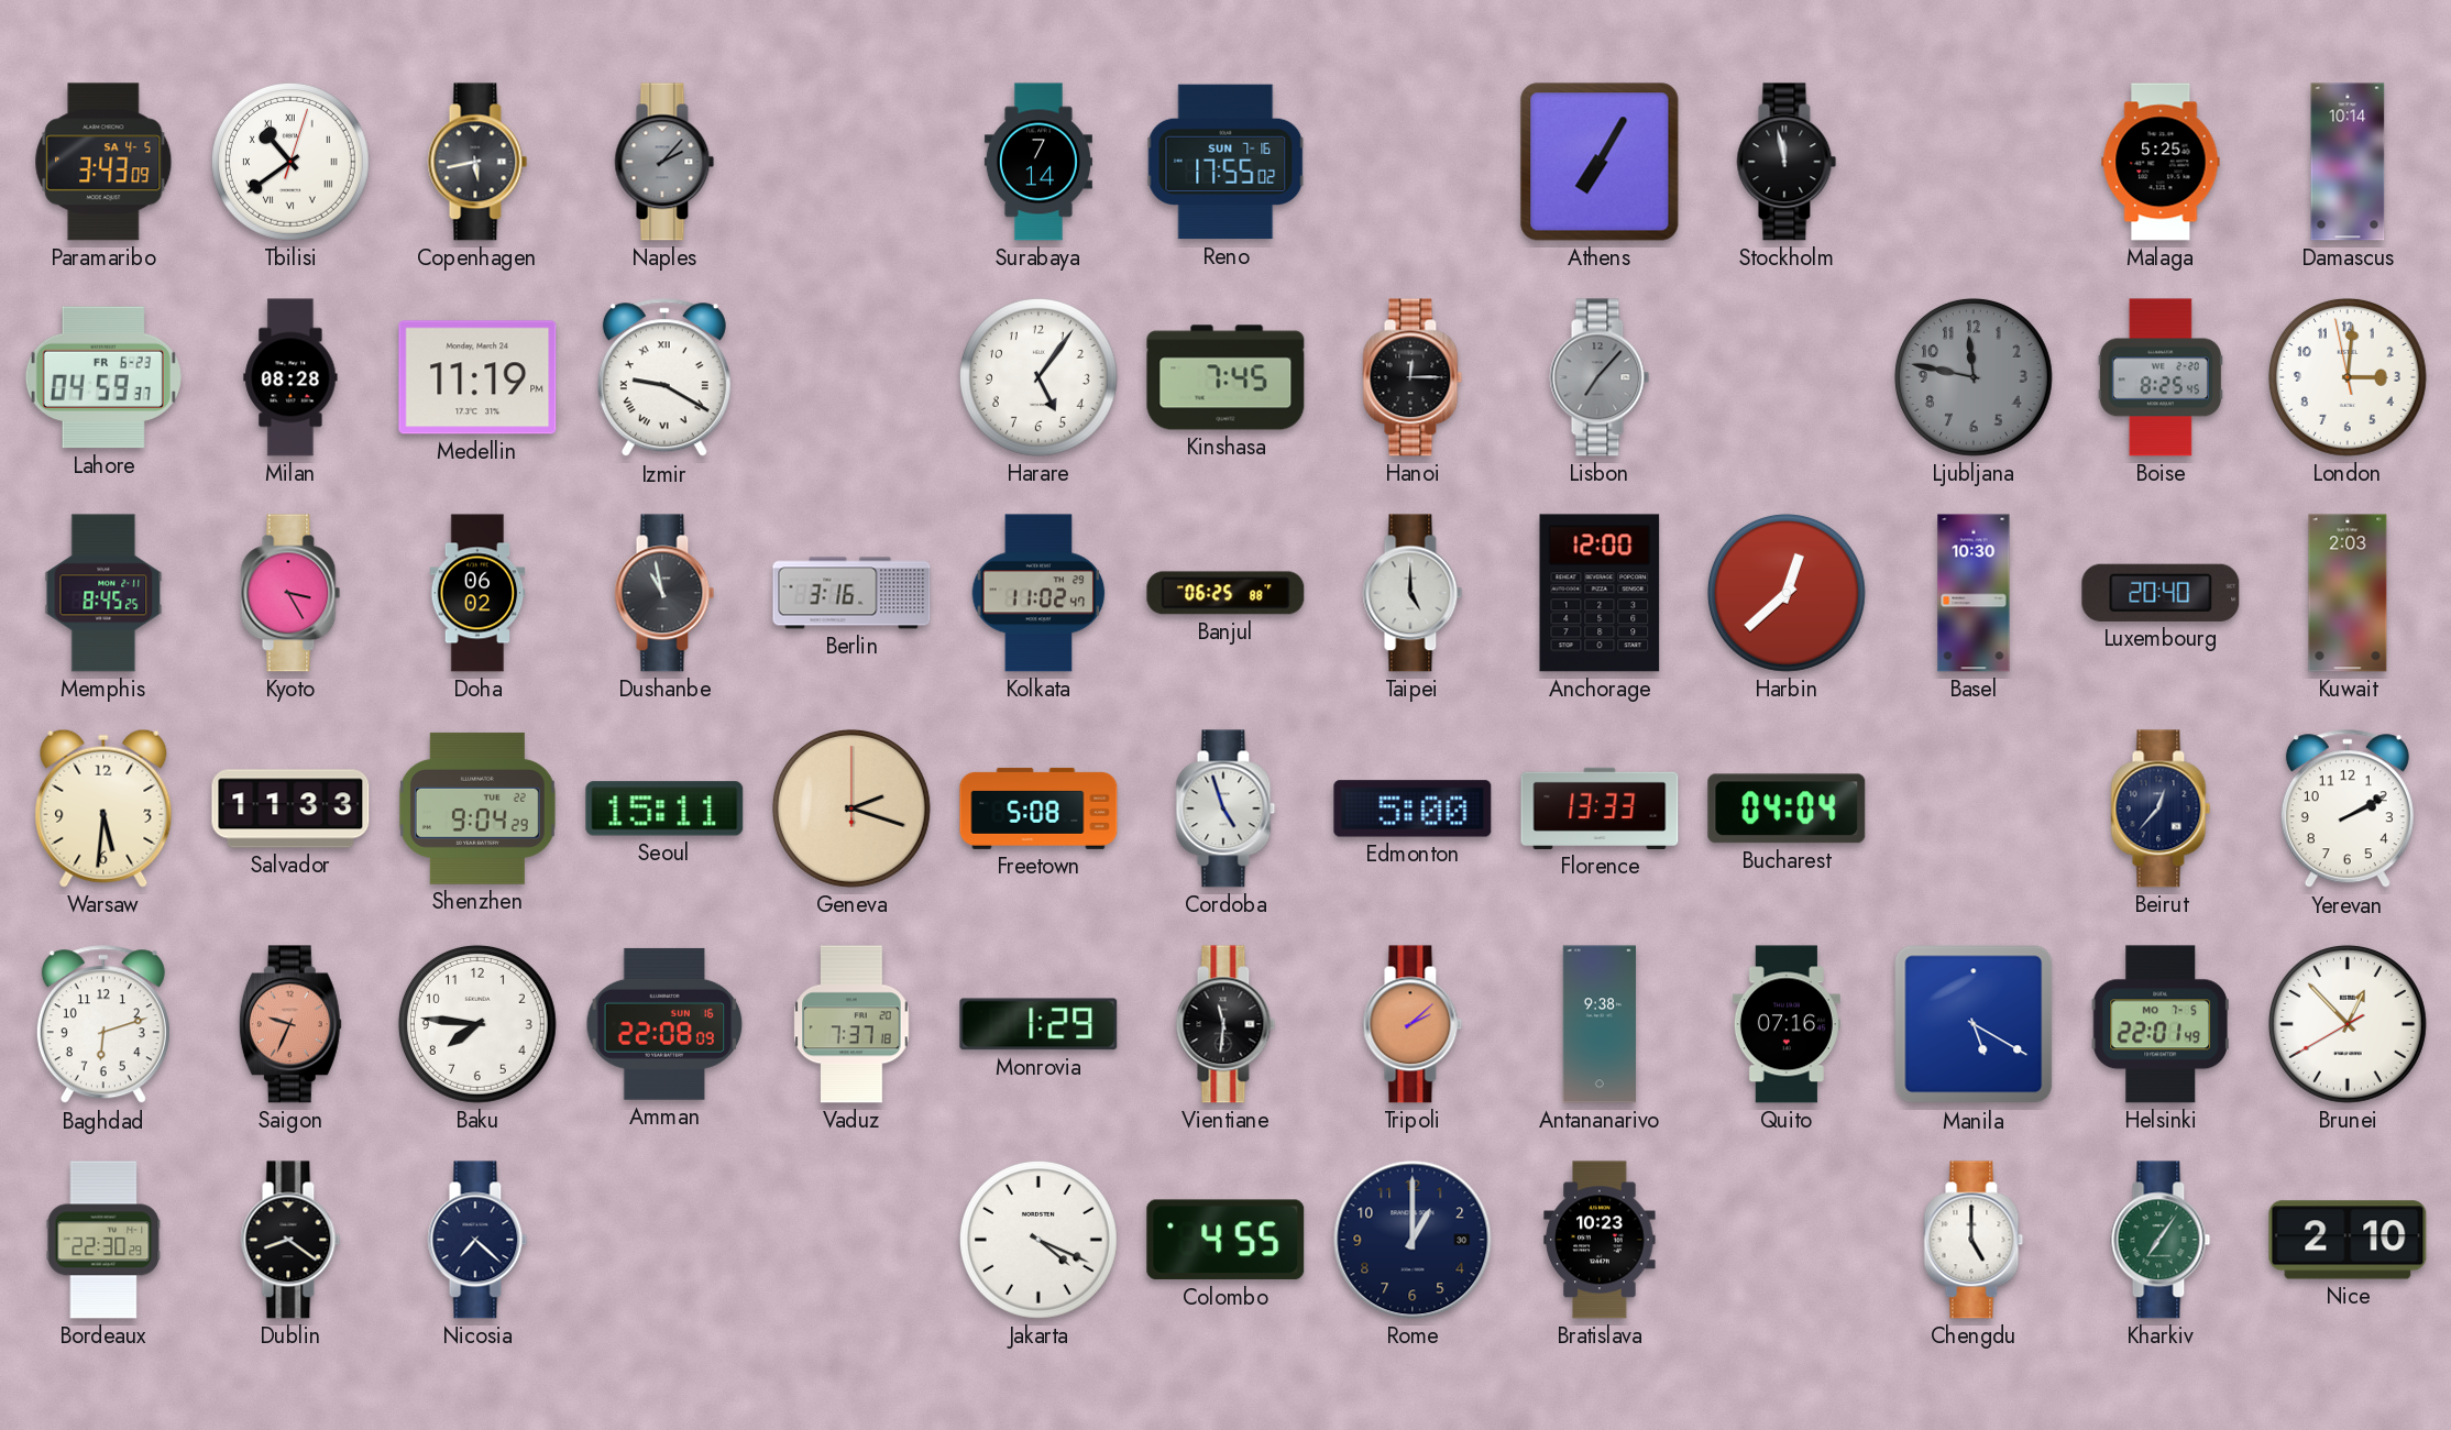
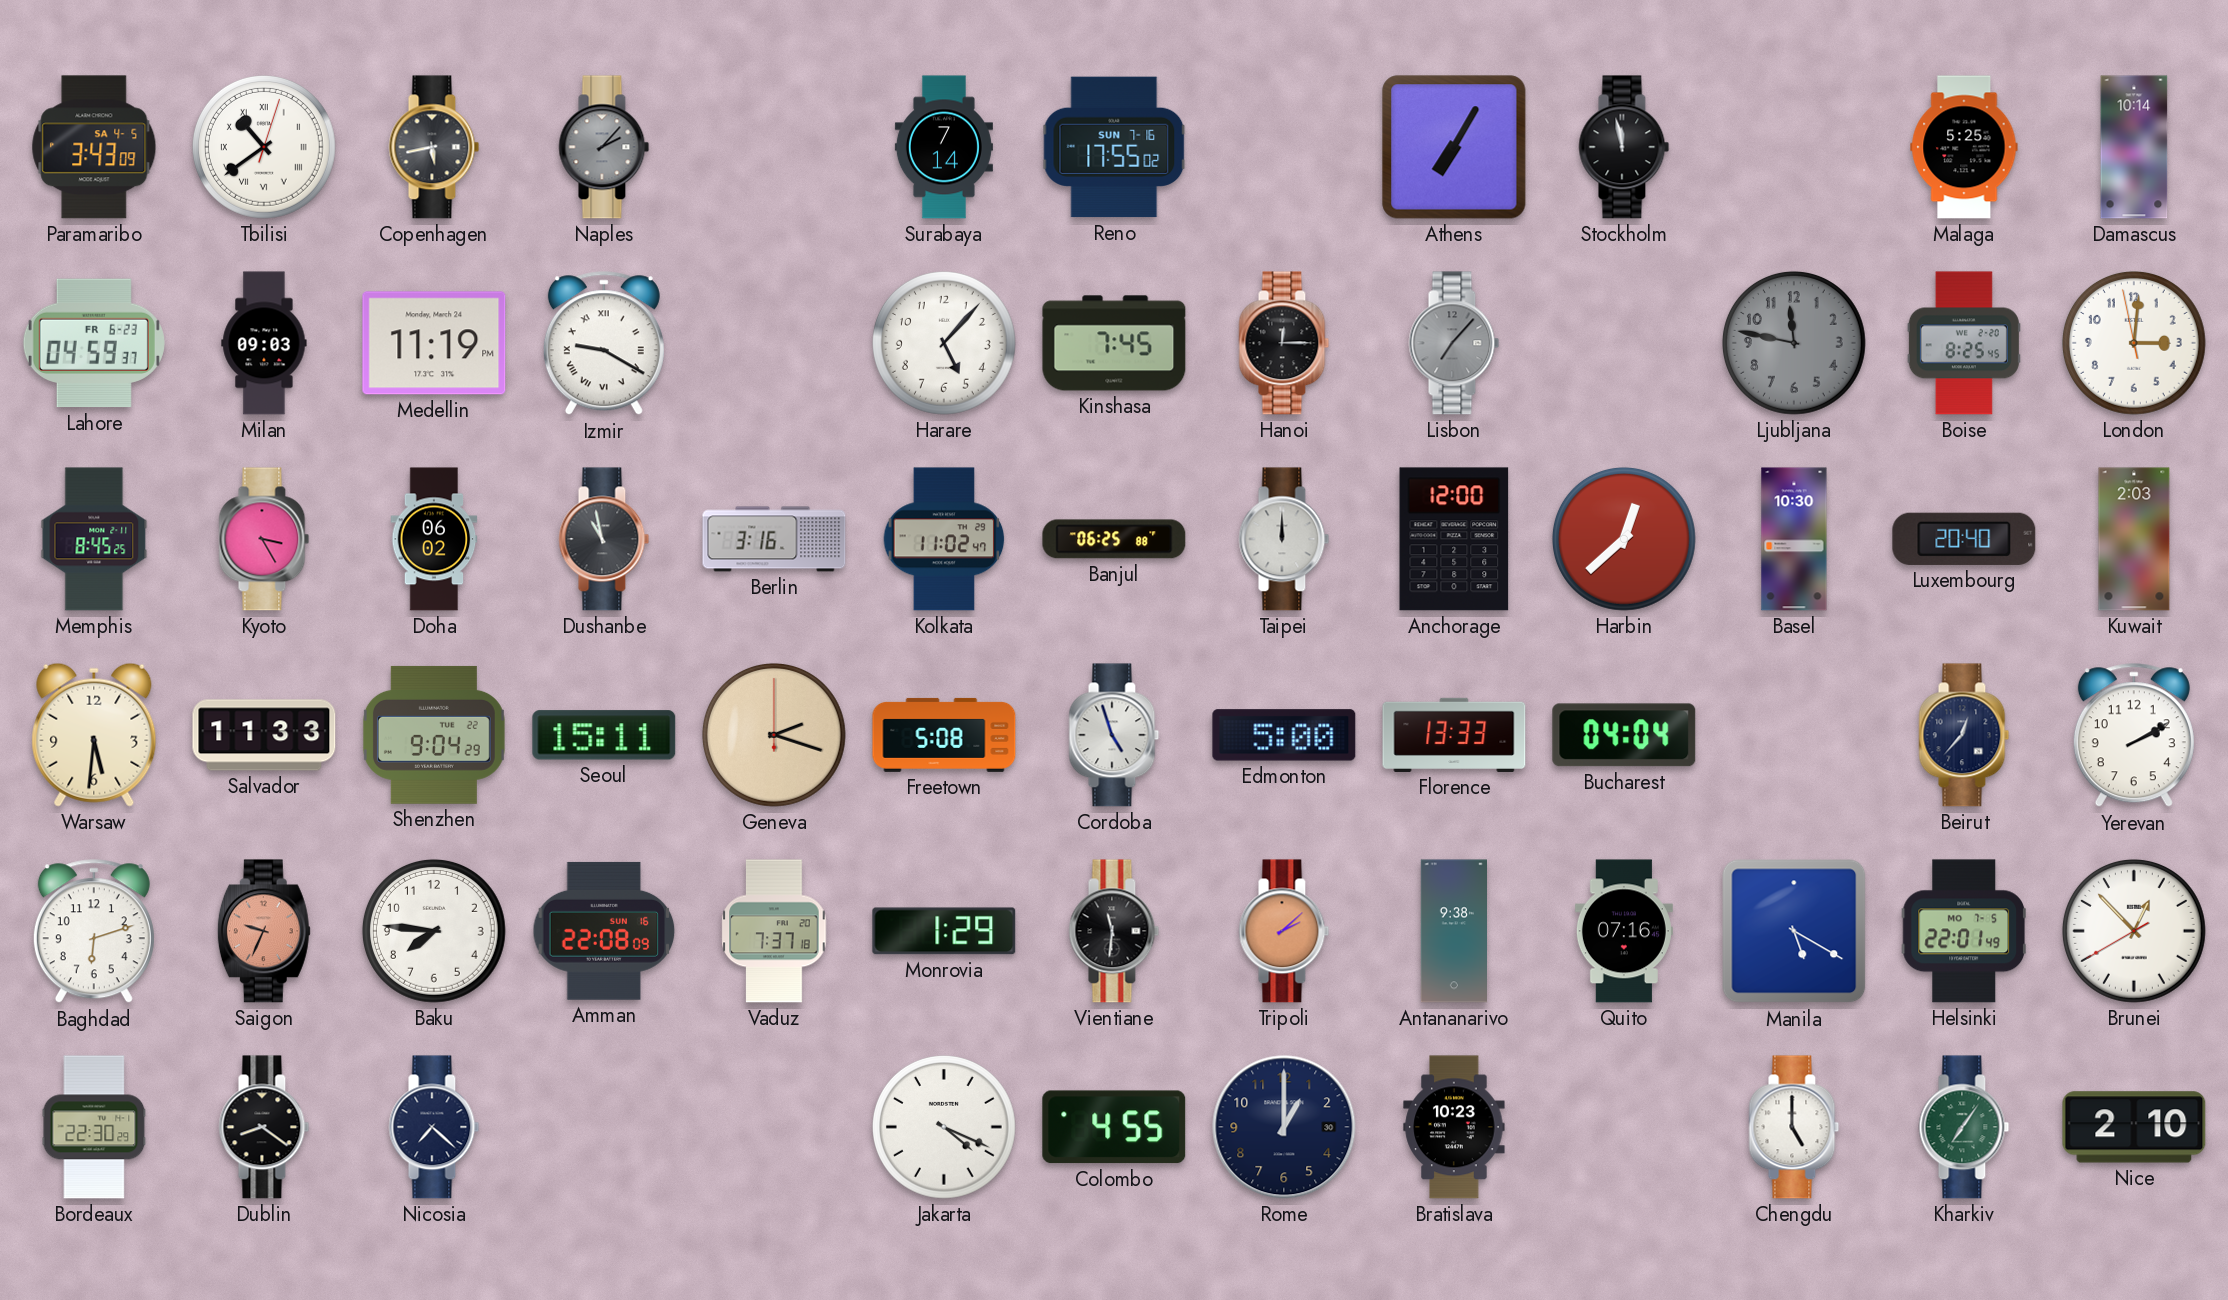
Milan: 08:28 -> 09:03
Harare: 5:06 -> 5:07
Taipei: 5:00 -> 12:00
